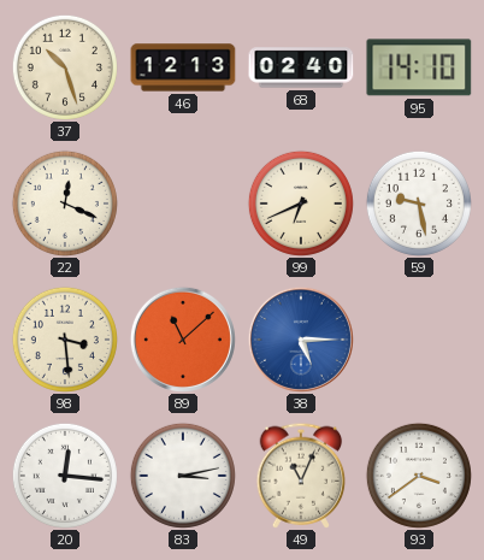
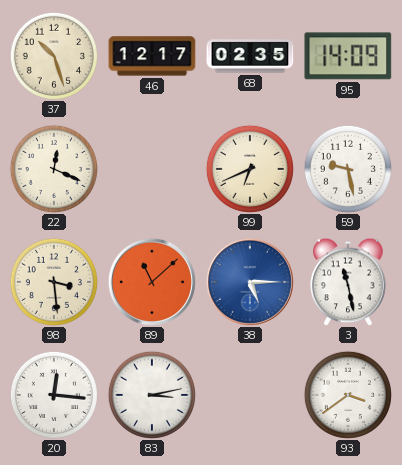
46: 12:13 -> 12:17
68: 02:40 -> 02:35
95: 14:10 -> 14:09
3: none -> 11:28
49: 11:04 -> none
